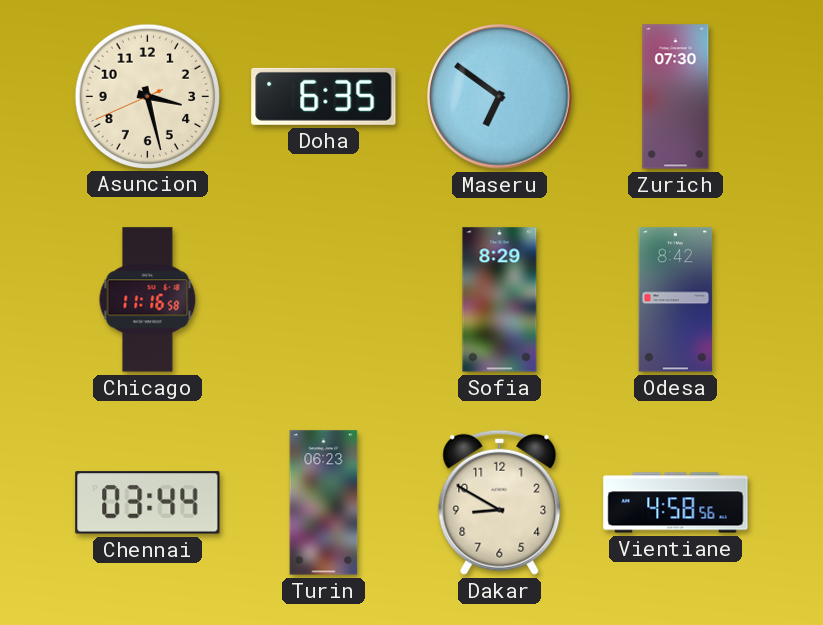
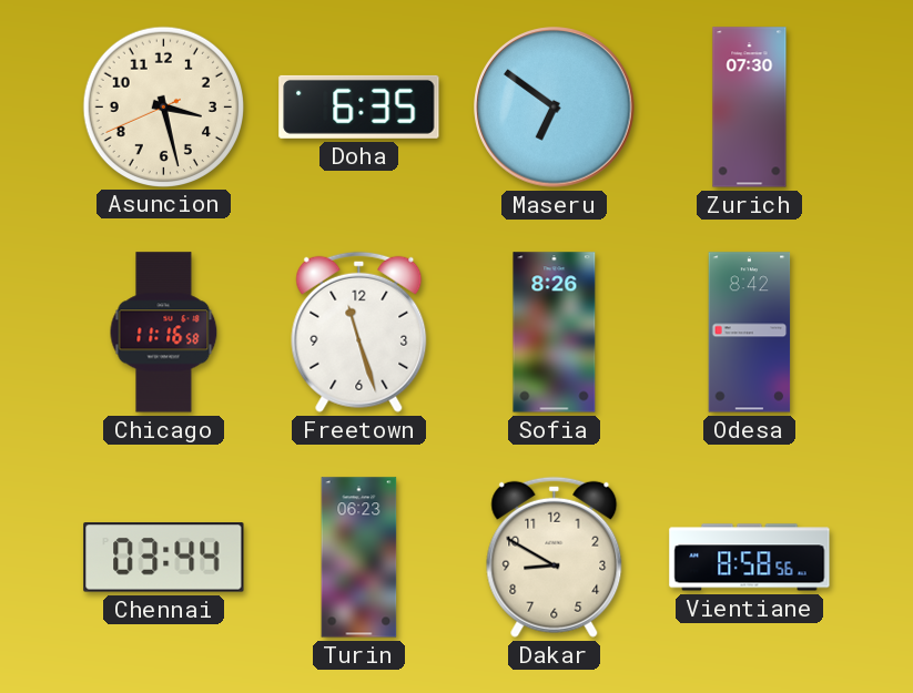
Freetown: none -> 11:27
Sofia: 8:29 -> 8:26
Vientiane: 4:58 -> 8:58
